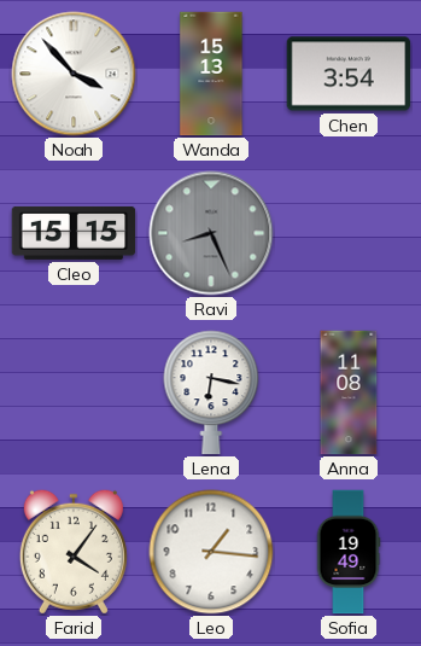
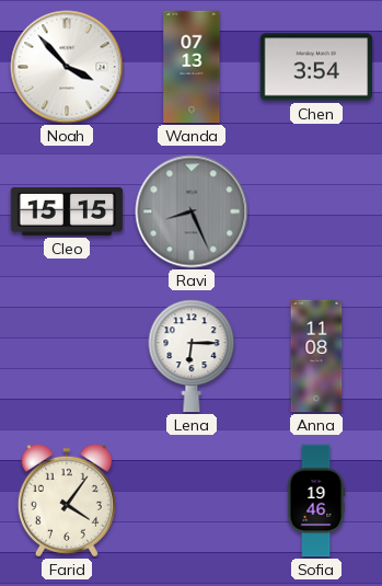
Wanda: 15:13 -> 07:13
Lena: 6:17 -> 6:15
Leo: 1:16 -> none
Sofia: 19:49 -> 19:46
